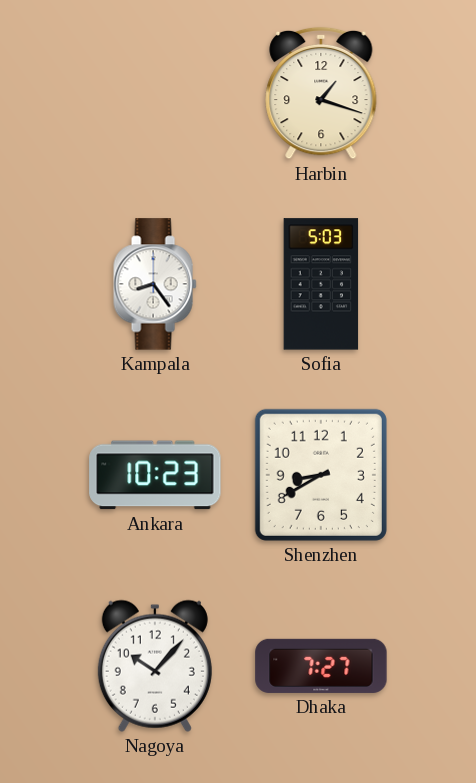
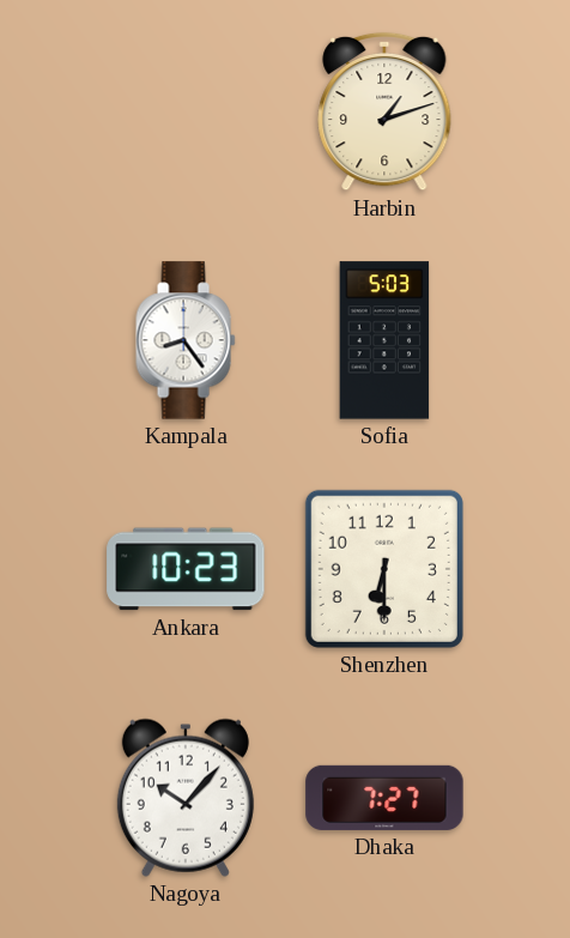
Harbin: 1:18 -> 1:12
Shenzhen: 8:40 -> 6:30
